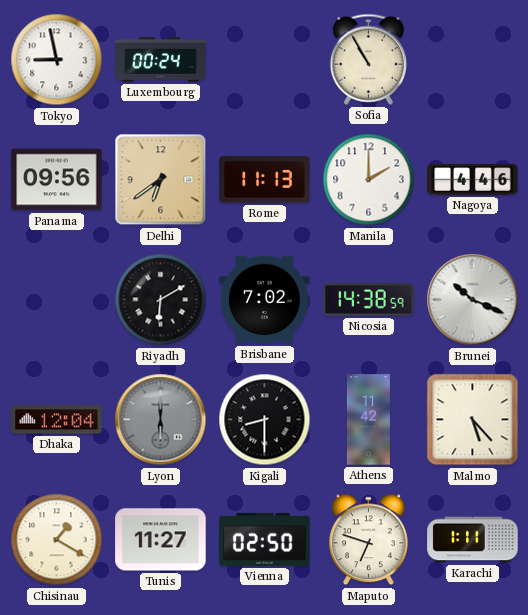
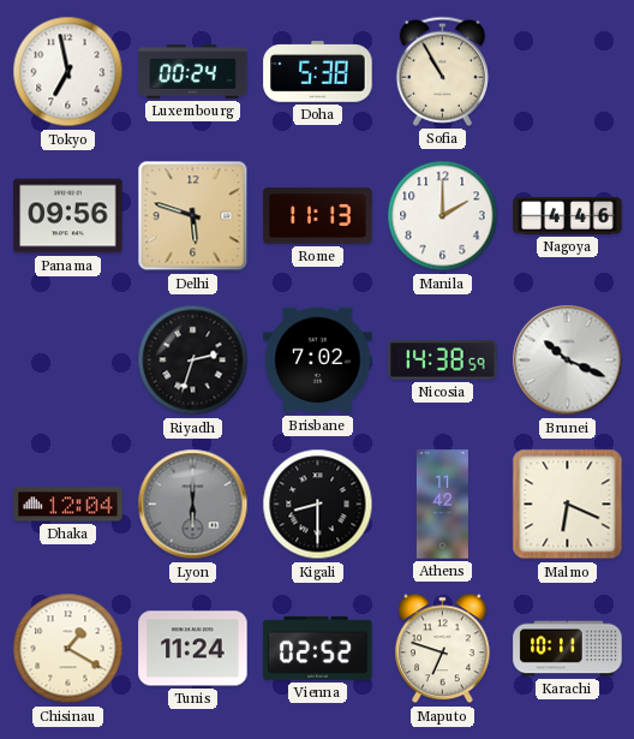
Tokyo: 8:58 -> 6:58
Doha: none -> 5:38
Delhi: 6:39 -> 5:48
Riyadh: 6:10 -> 2:33
Malmo: 5:23 -> 6:19
Tunis: 11:27 -> 11:24
Vienna: 02:50 -> 02:52
Karachi: 1:11 -> 10:11
